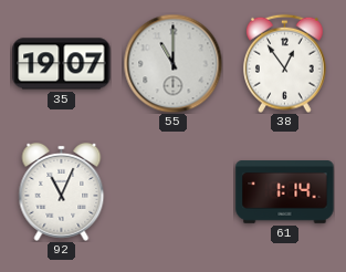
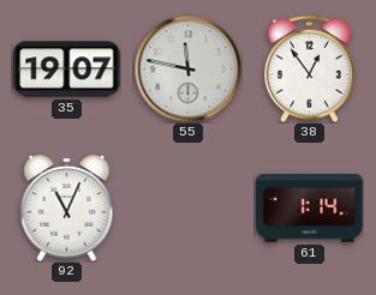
55: 11:00 -> 11:47
